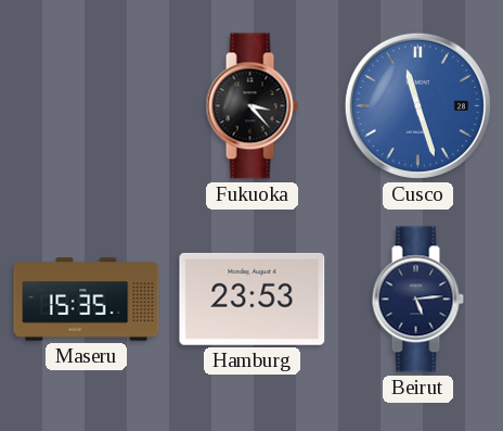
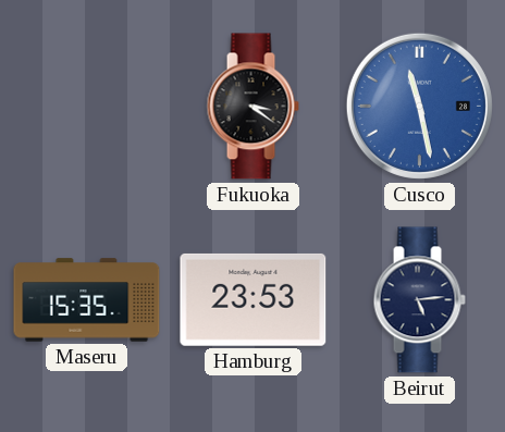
Fukuoka: 3:23 -> 3:21
Cusco: 11:27 -> 11:28
